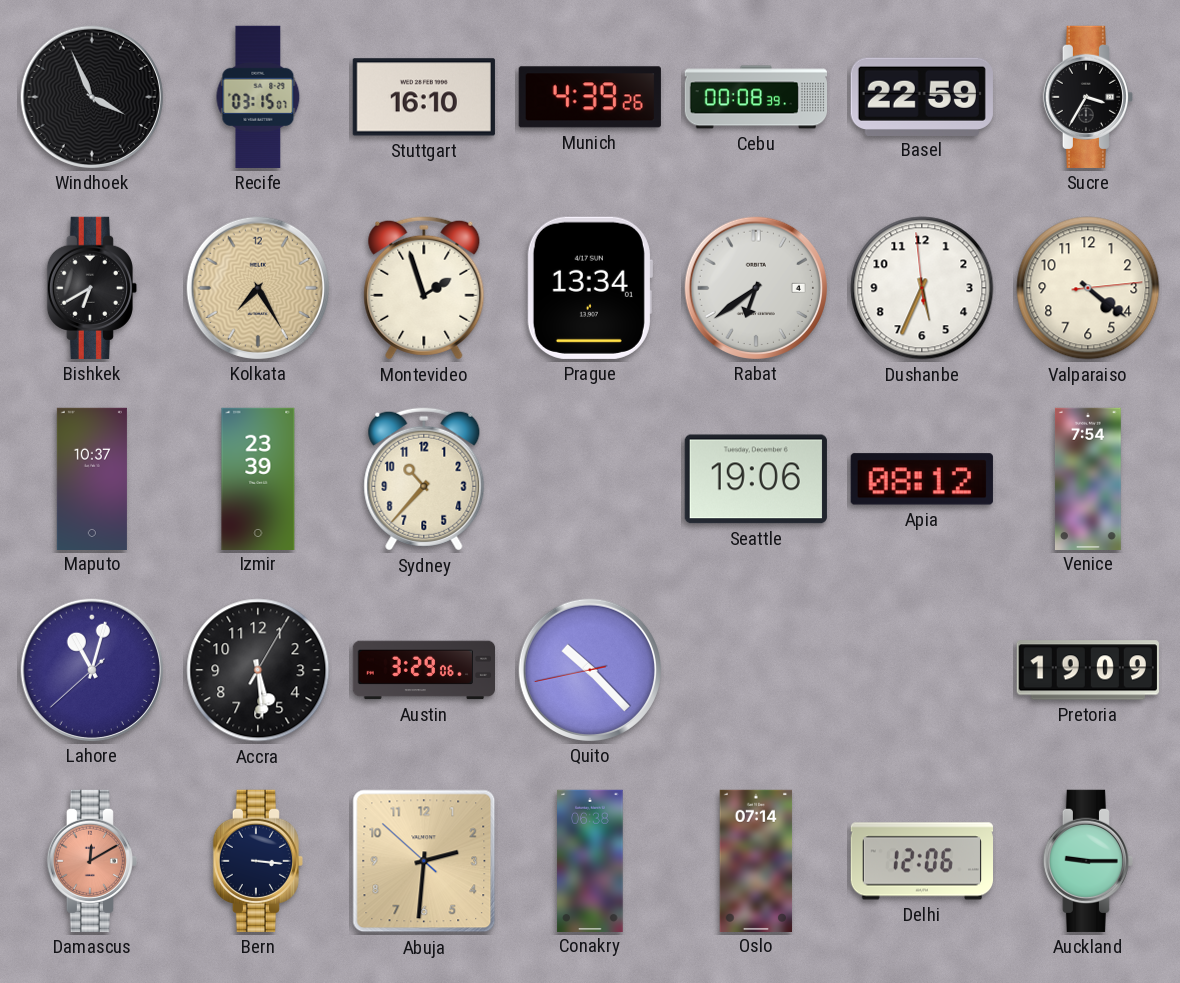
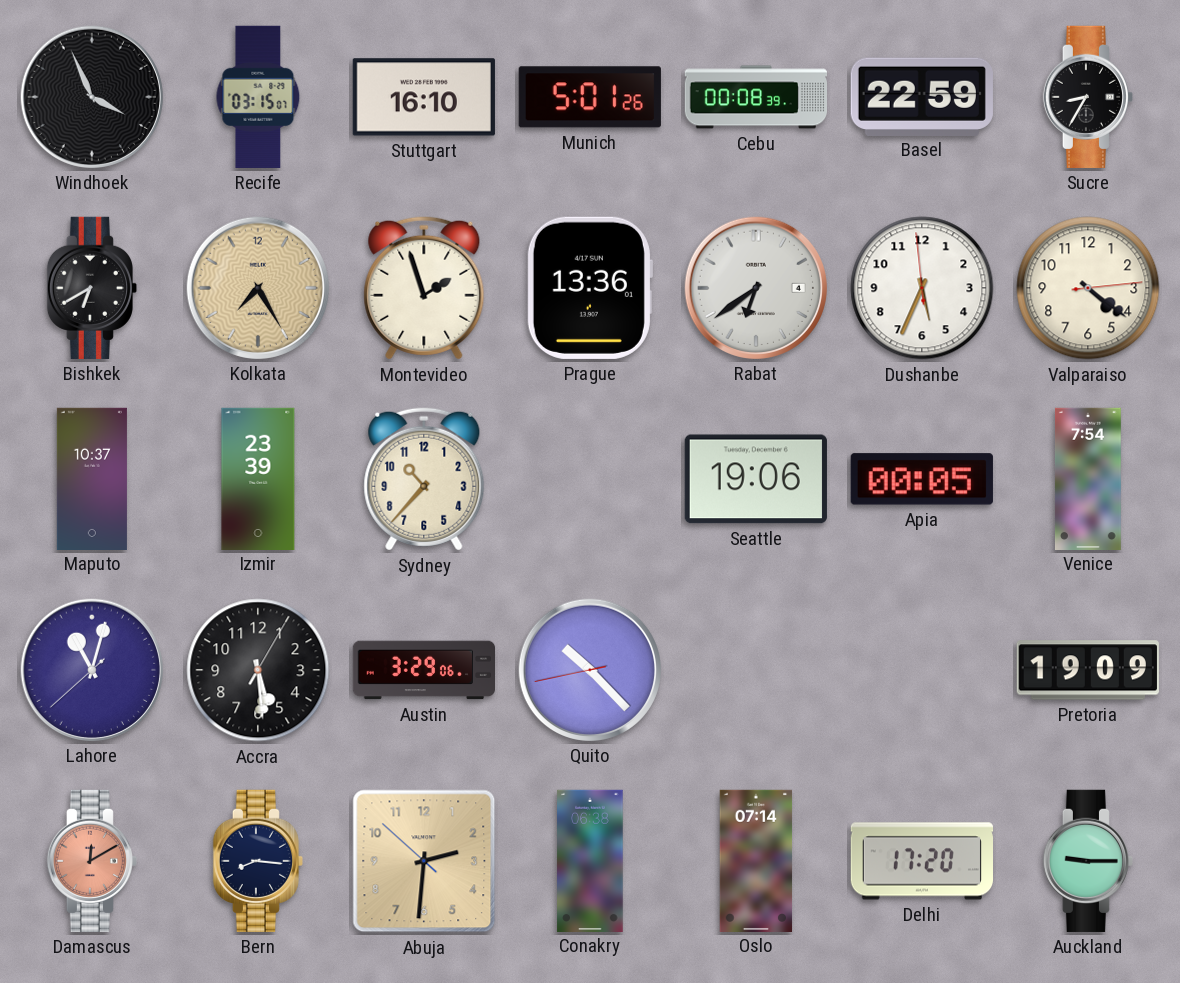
Munich: 4:39 -> 5:01
Sucre: 3:35 -> 8:35
Prague: 13:34 -> 13:36
Apia: 08:12 -> 00:05
Bern: 3:16 -> 8:16
Delhi: 12:06 -> 17:20
